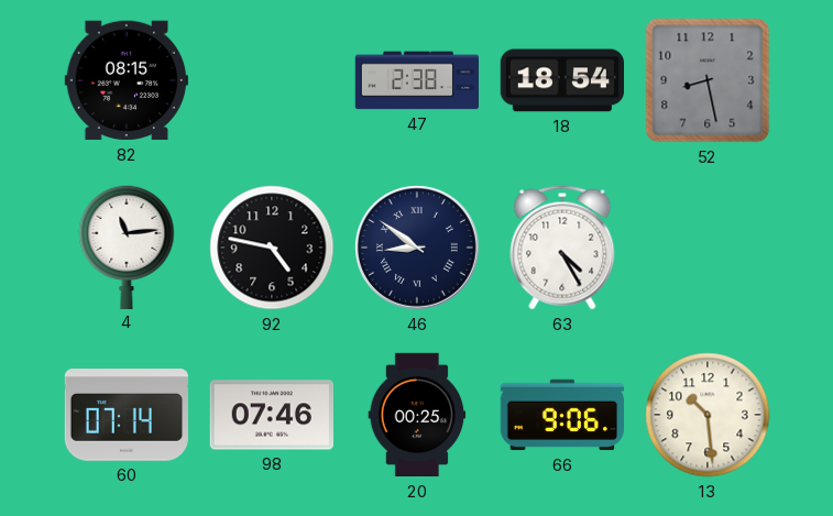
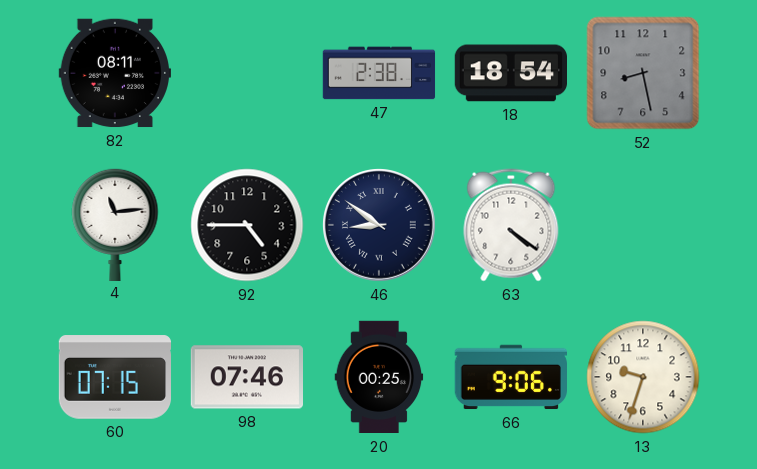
82: 08:15 -> 08:11
92: 4:47 -> 4:45
63: 4:25 -> 4:21
60: 07:14 -> 07:15
13: 10:29 -> 9:33
